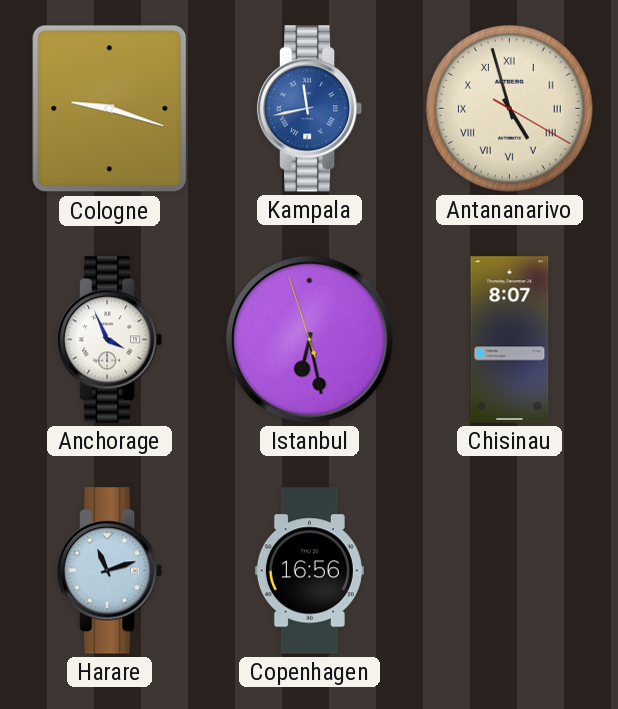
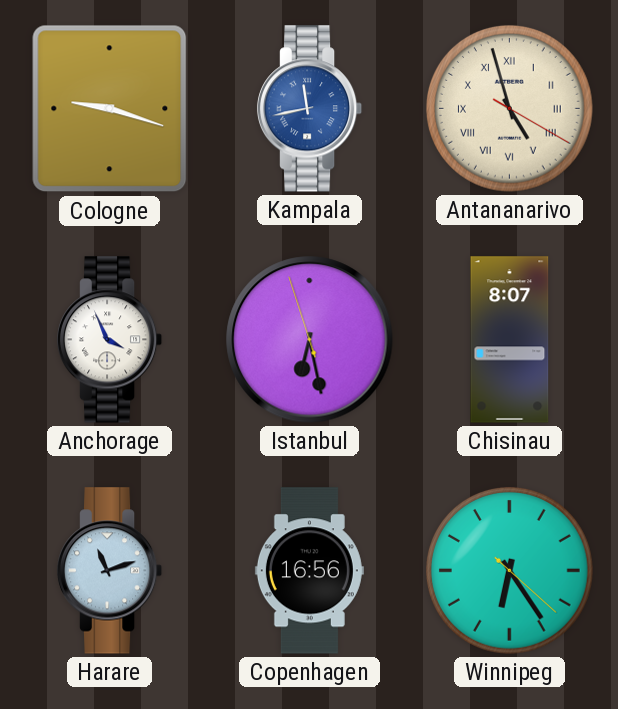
Winnipeg: none -> 6:24
